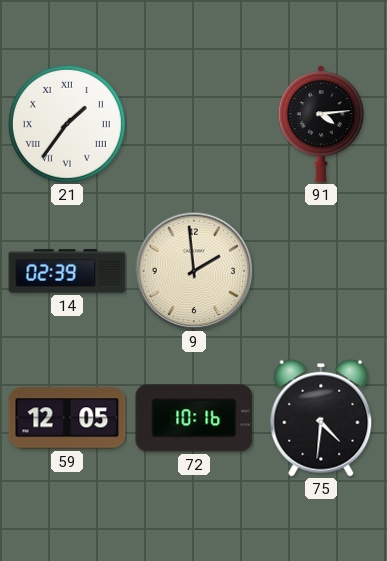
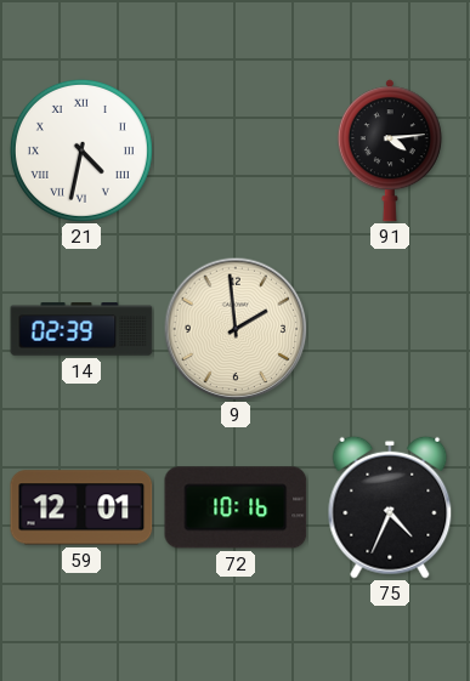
21: 1:36 -> 4:32
59: 12:05 -> 12:01
75: 4:31 -> 4:34
